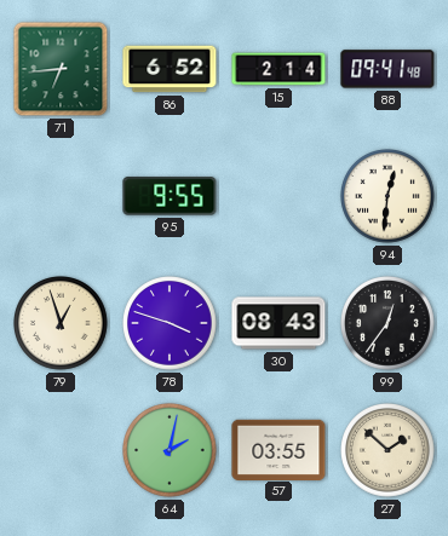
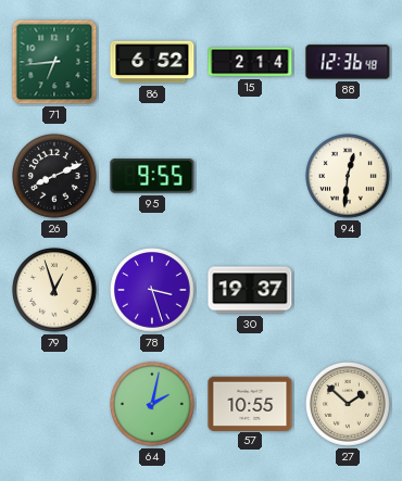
88: 09:41 -> 12:36
26: none -> 8:11
78: 3:48 -> 3:27
30: 08:43 -> 19:37
99: 12:36 -> none
57: 03:55 -> 10:55
